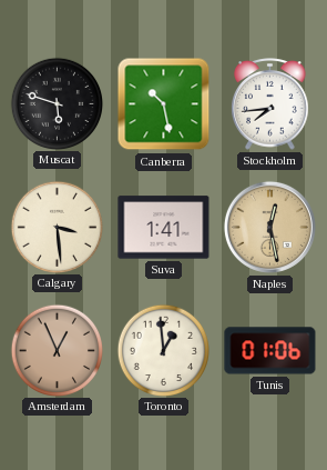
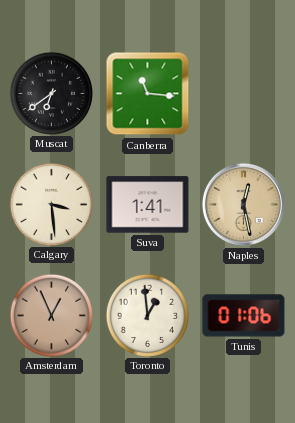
Muscat: 5:48 -> 6:39
Canberra: 10:28 -> 11:16
Stockholm: 7:44 -> none
